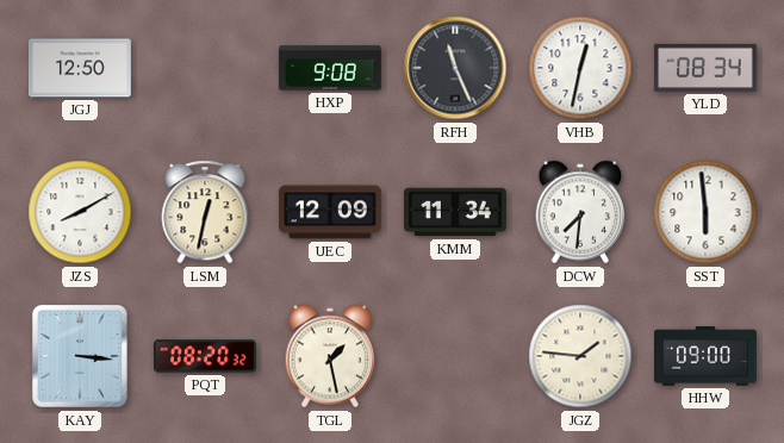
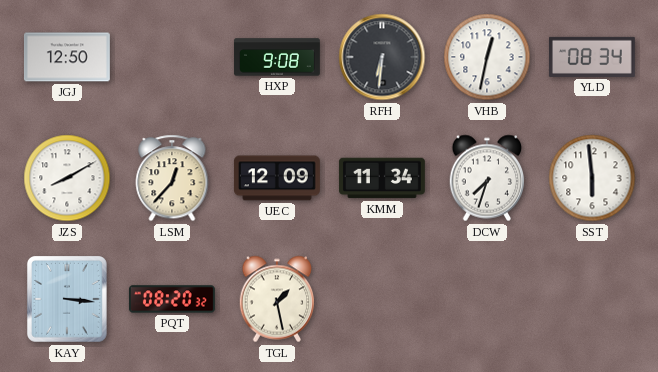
RFH: 11:26 -> 6:31
LSM: 12:32 -> 12:37
DCW: 7:31 -> 7:33
JGZ: 1:46 -> none
HHW: 09:00 -> none
